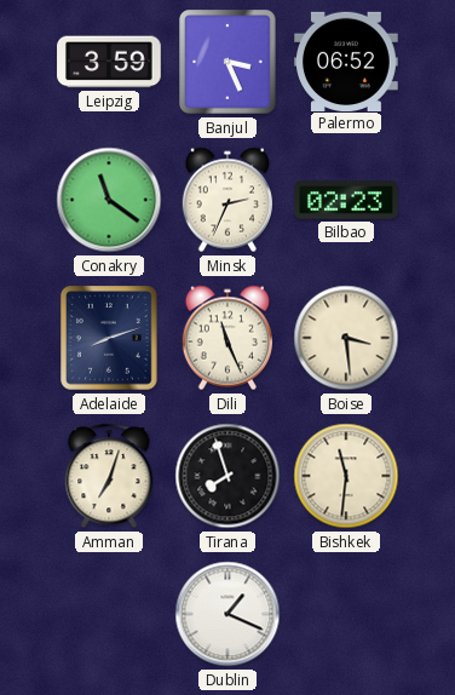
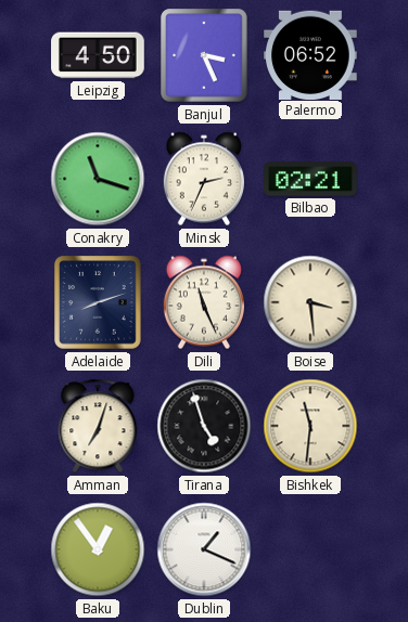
Leipzig: 3:59 -> 4:50
Conakry: 11:21 -> 11:18
Bilbao: 02:23 -> 02:21
Tirana: 7:57 -> 4:57
Baku: none -> 12:54
